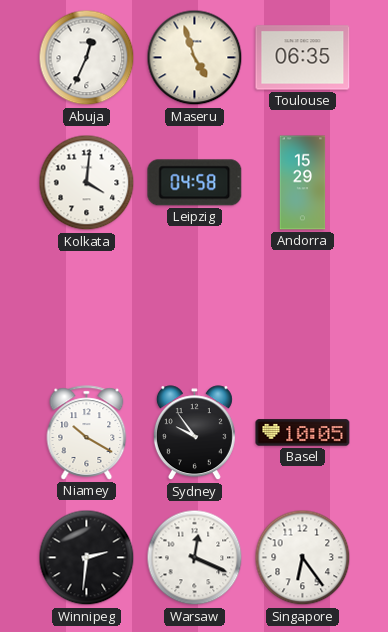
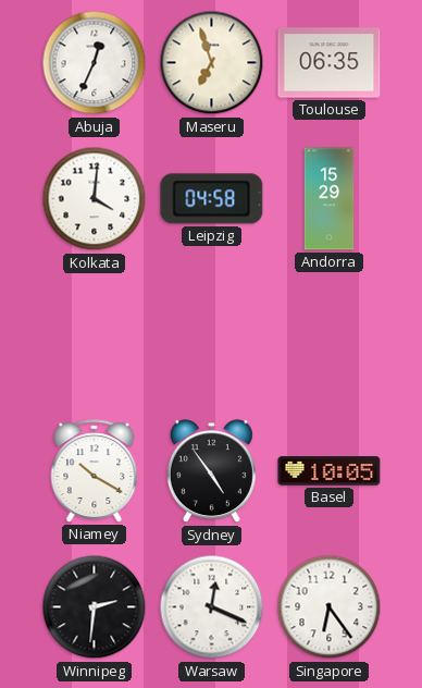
Maseru: 4:57 -> 6:57
Sydney: 9:54 -> 4:54
